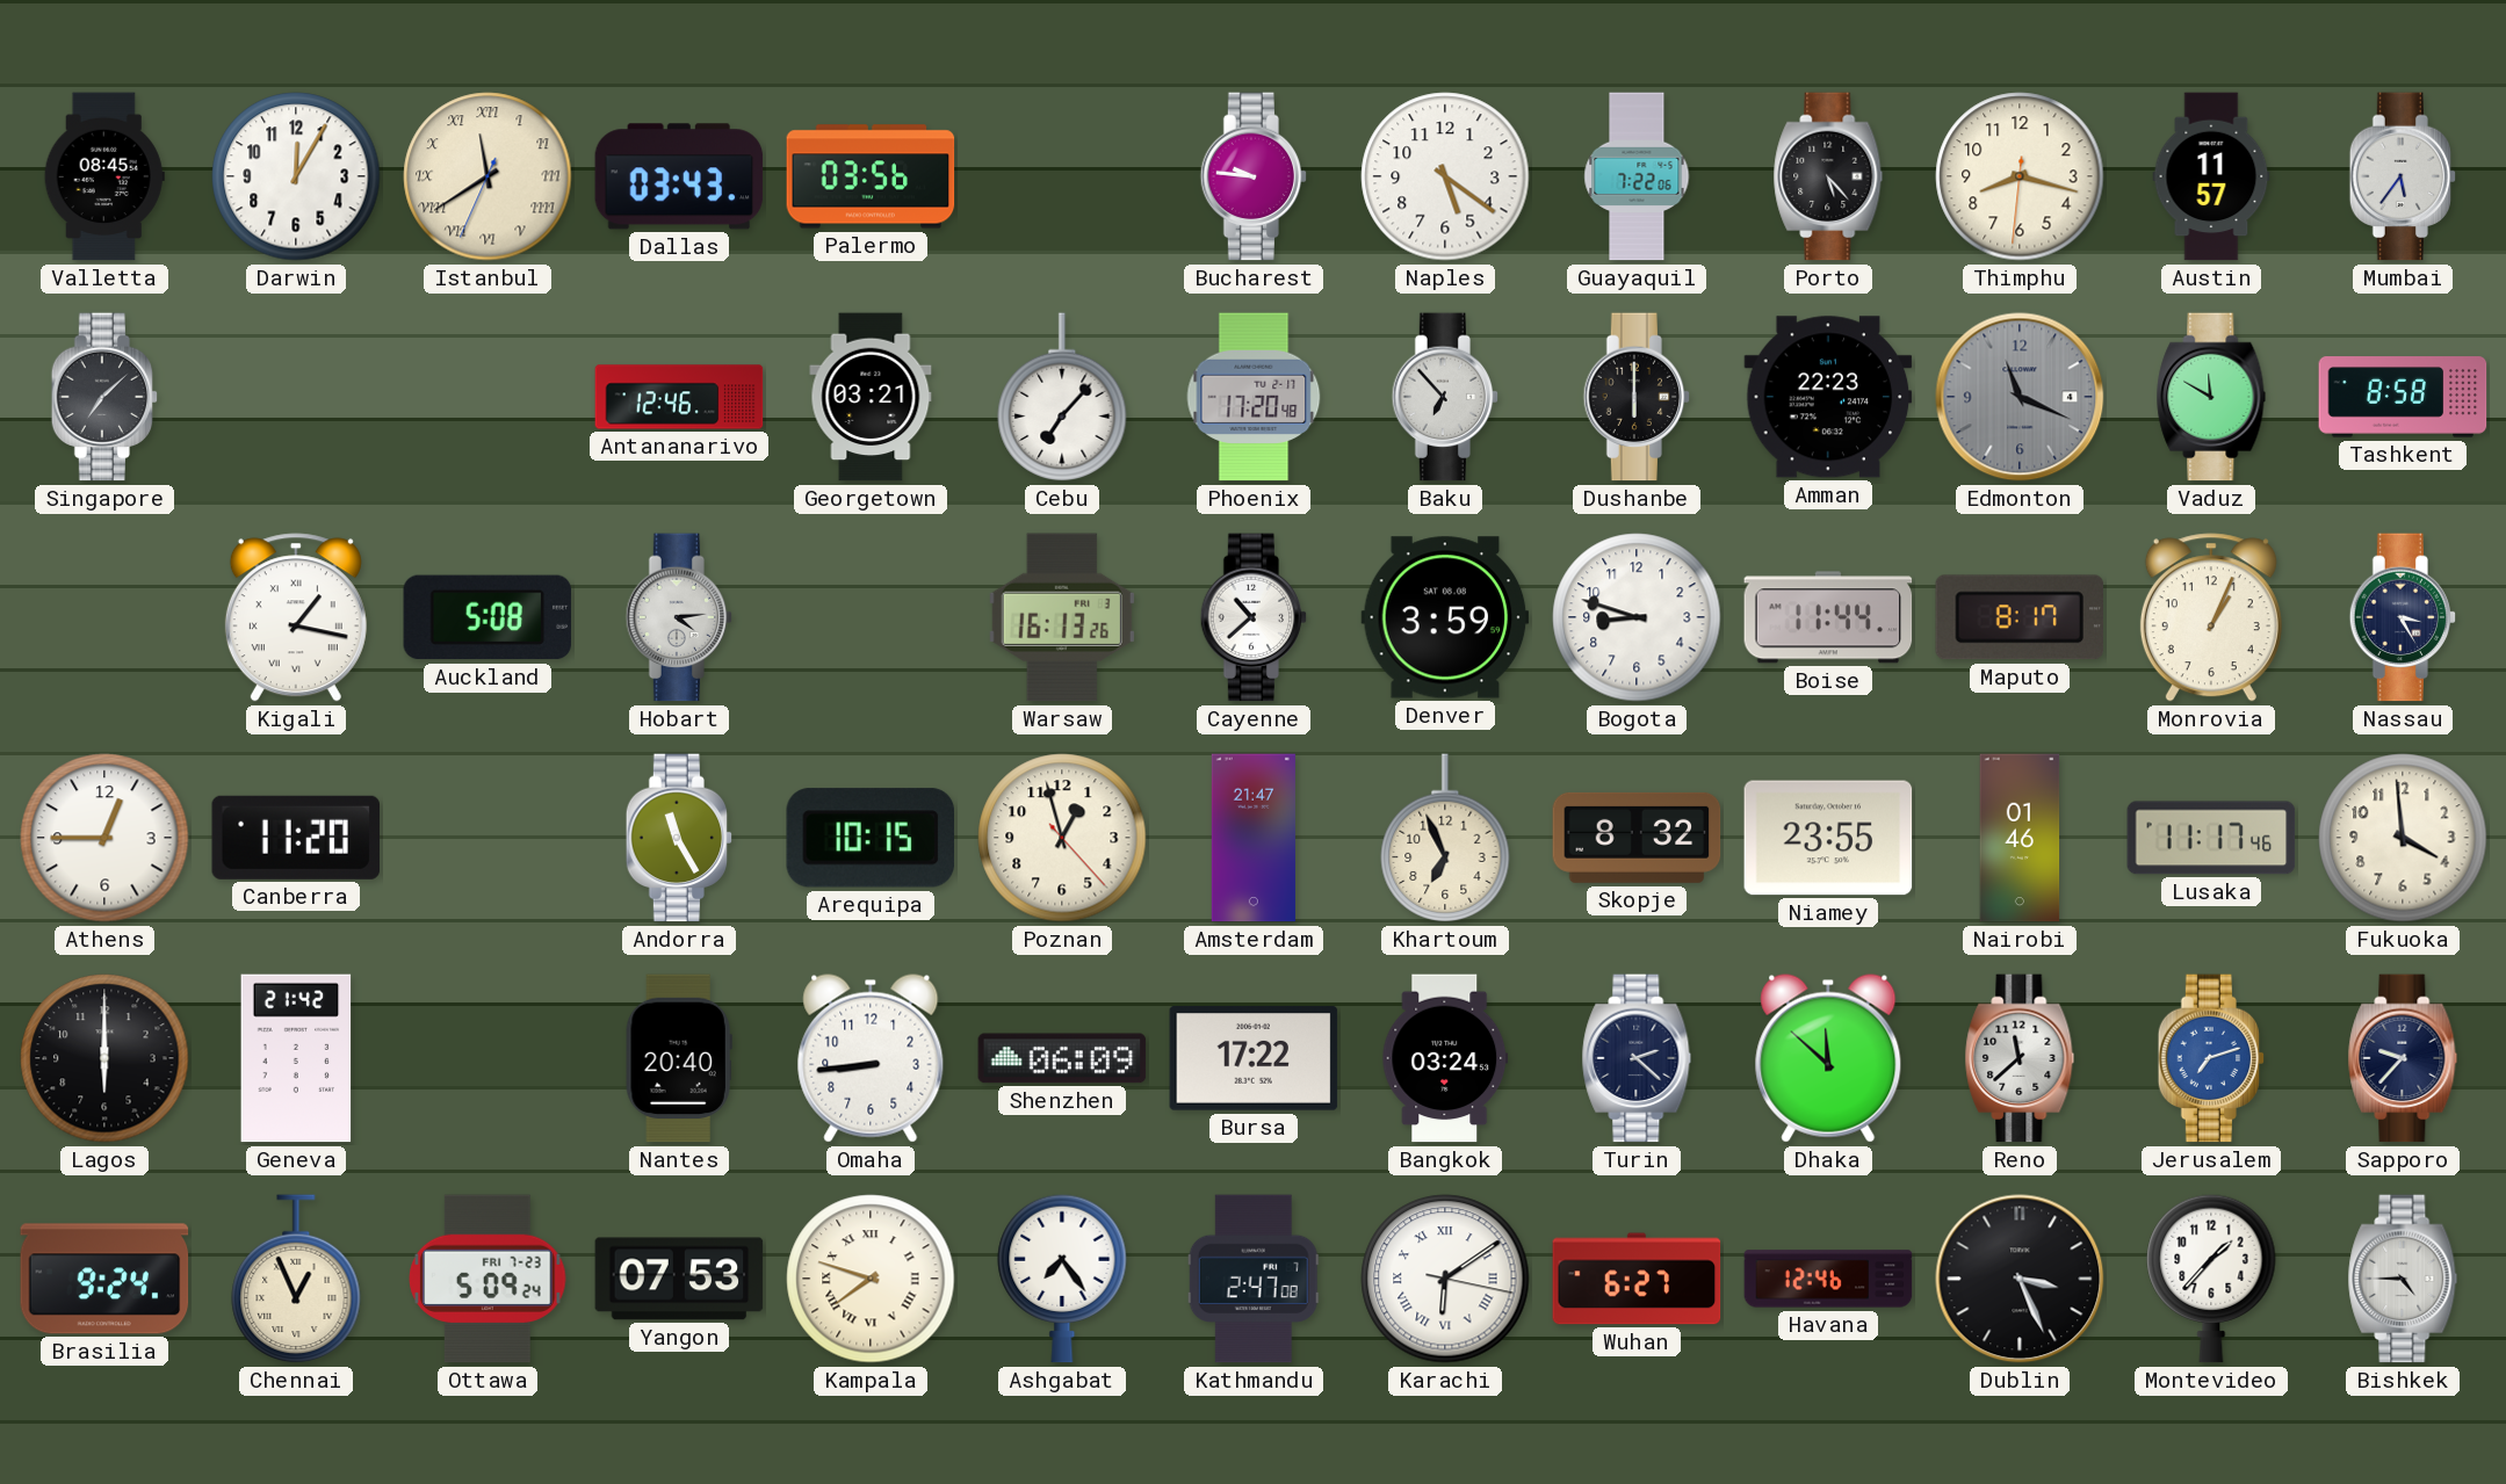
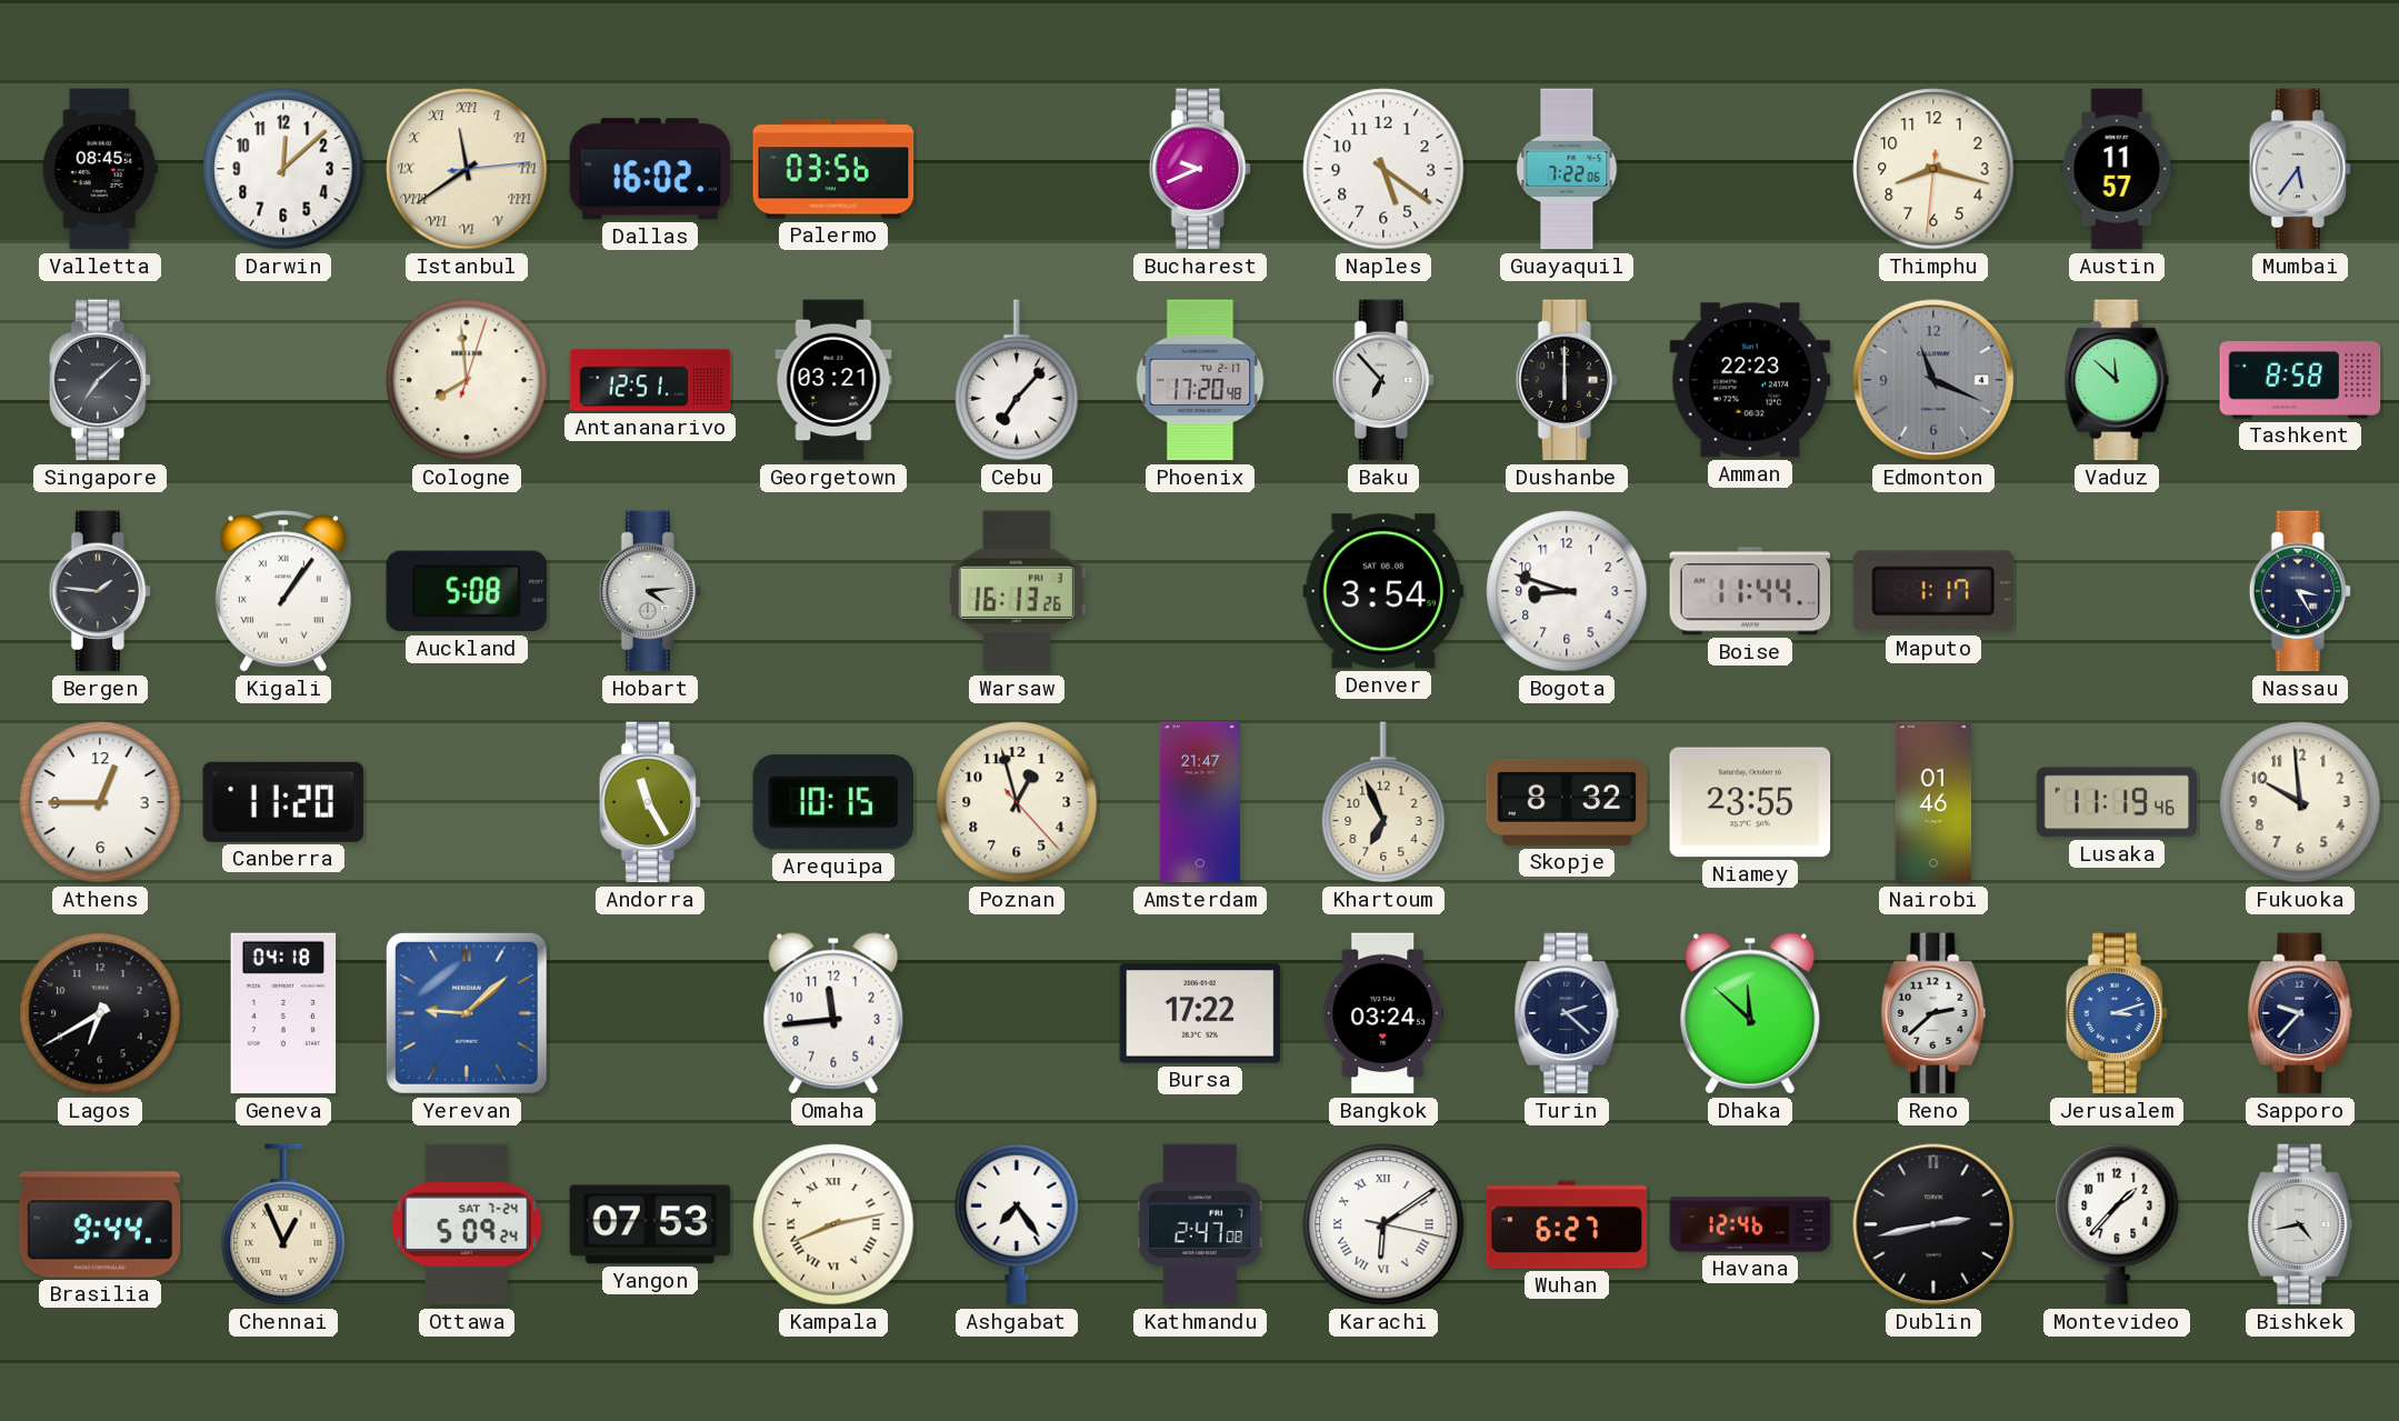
Darwin: 12:05 -> 12:08
Istanbul: 11:39:34 -> 11:39:14
Dallas: 03:43 -> 16:02
Bucharest: 9:46 -> 9:41
Porto: 5:23 -> none
Cologne: none -> 7:59
Antananarivo: 12:46 -> 12:51
Vaduz: 11:50 -> 11:52
Bergen: none -> 1:46
Kigali: 1:17 -> 1:06
Cayenne: 10:38 -> none
Denver: 3:59 -> 3:54
Maputo: 8:17 -> 1:17
Monrovia: 1:04 -> none
Lusaka: 11:17 -> 11:19
Fukuoka: 3:59 -> 9:59
Lagos: 6:00 -> 6:40
Geneva: 21:42 -> 04:18
Yerevan: none -> 9:08
Nantes: 20:40 -> none
Omaha: 8:44 -> 11:44
Shenzhen: 06:09 -> none
Reno: 11:38 -> 2:38
Jerusalem: 7:12 -> 3:12
Brasilia: 9:24 -> 9:44
Ottawa date: FRI 7-23 -> SAT 7-24
Kampala: 7:48 -> 8:13
Dublin: 3:26 -> 2:43
Bishkek: 4:45 -> 4:43
